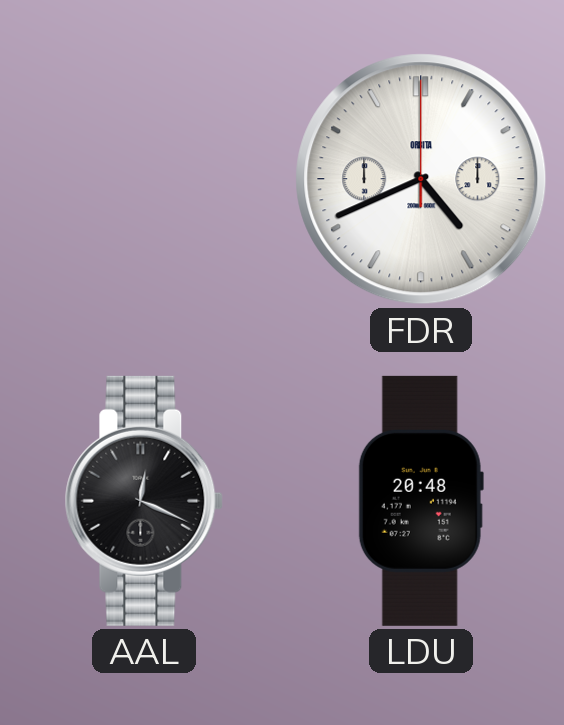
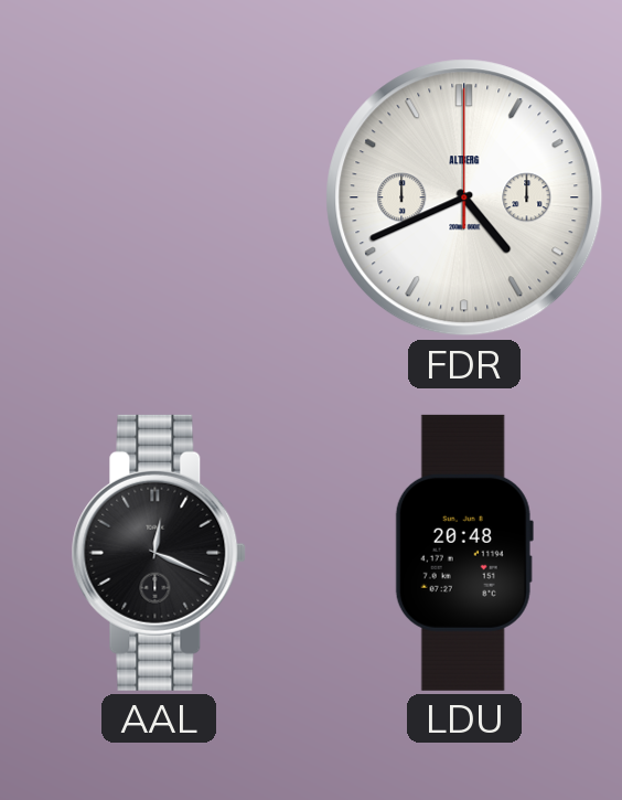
FDR brand: ORBITA -> ALTBERG
